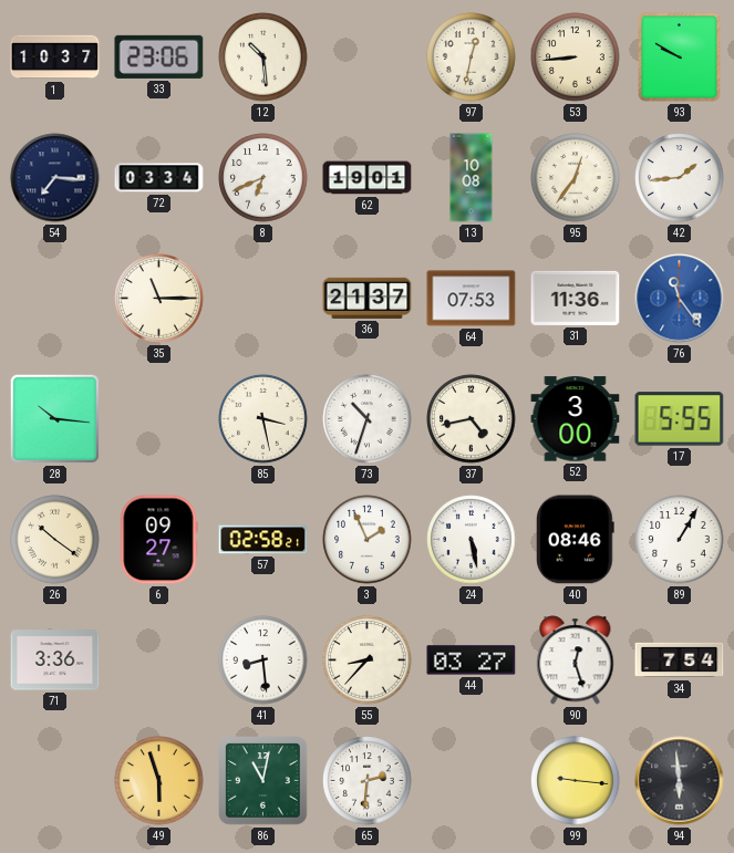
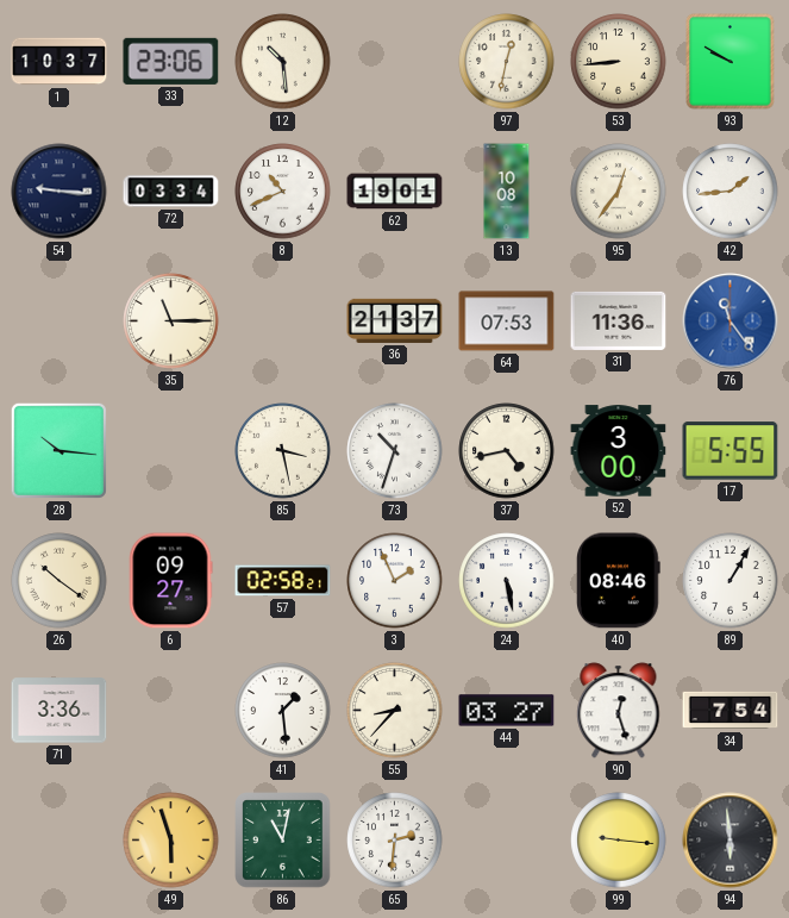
54: 7:16 -> 9:16
8: 6:41 -> 10:41
41: 8:29 -> 1:29
